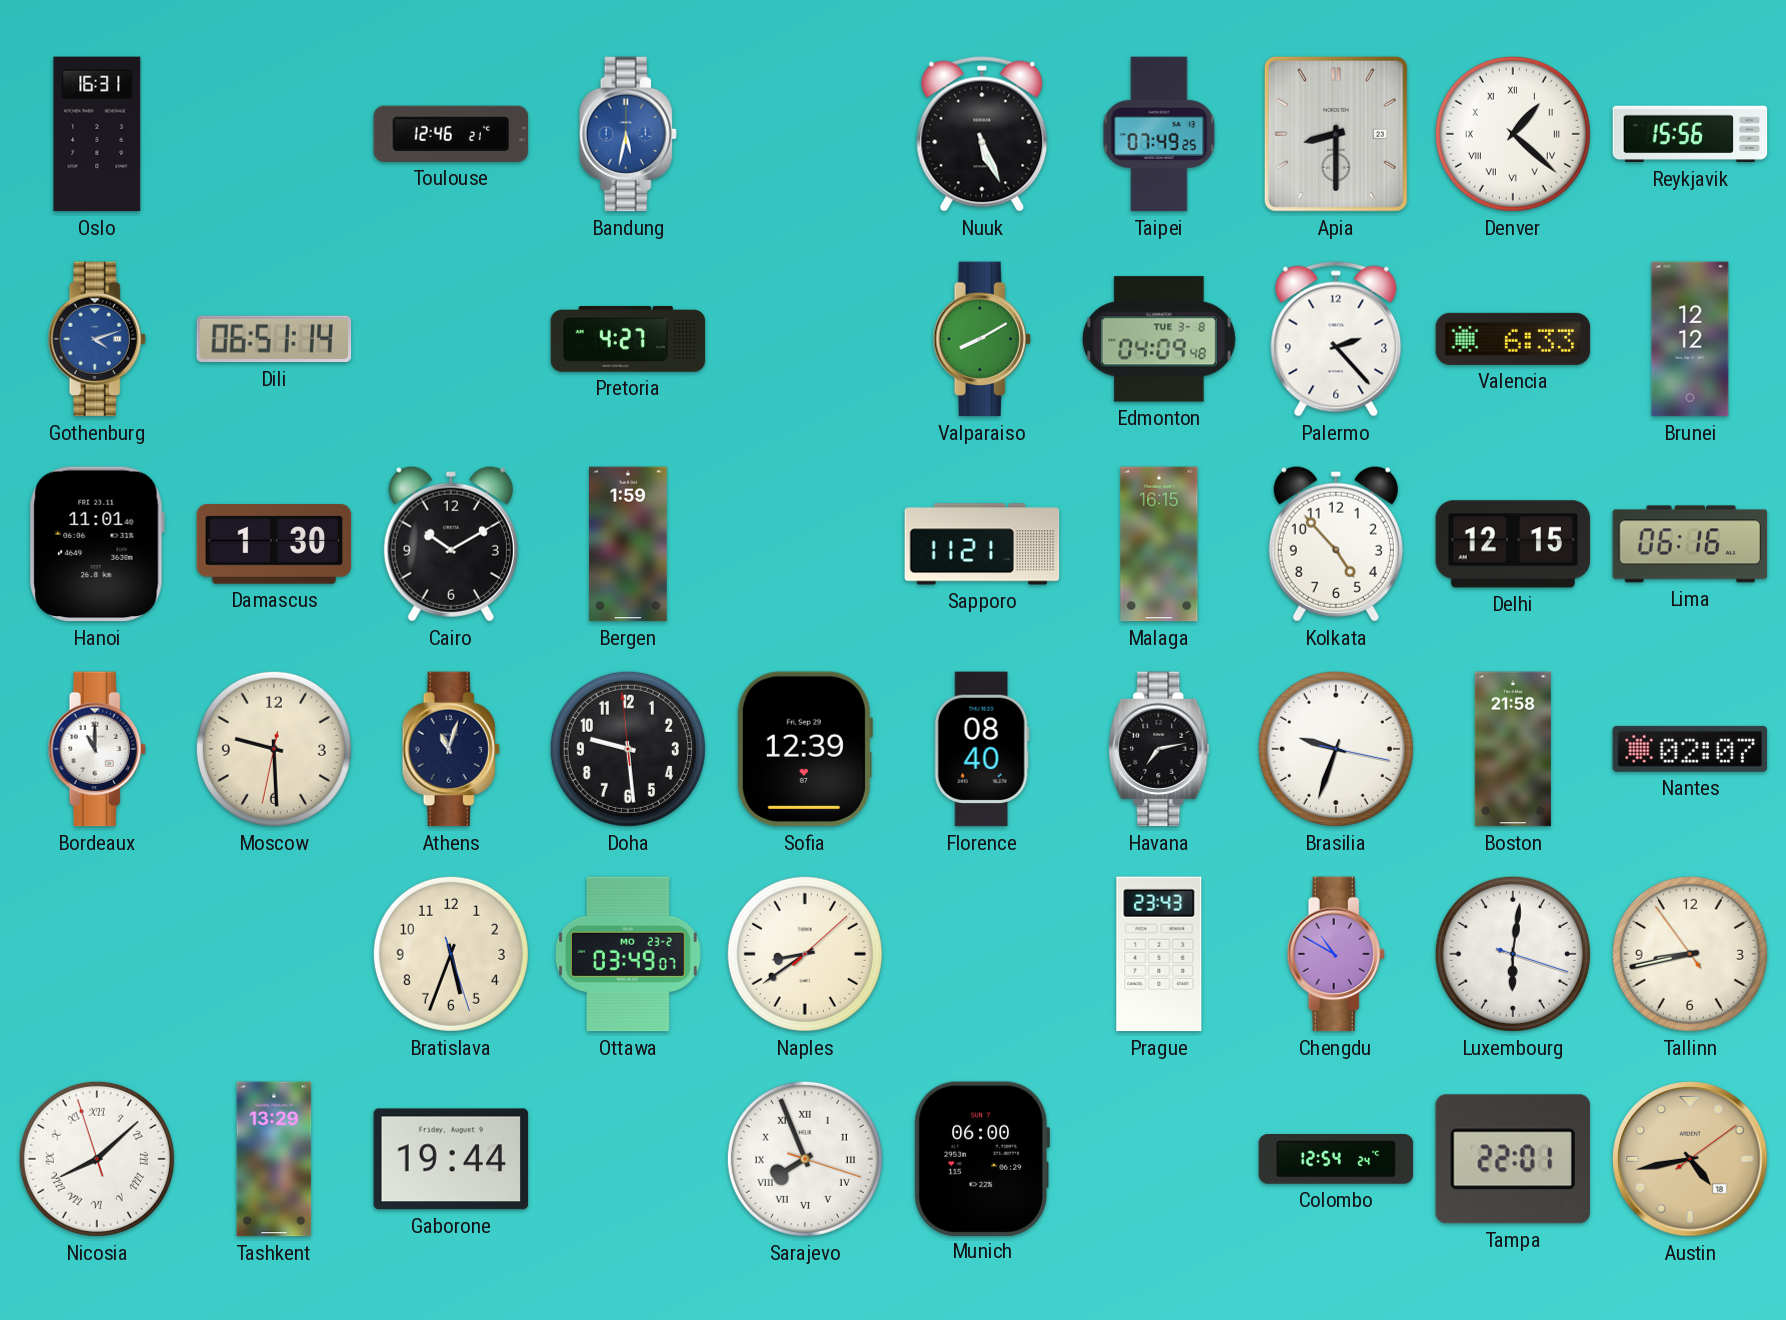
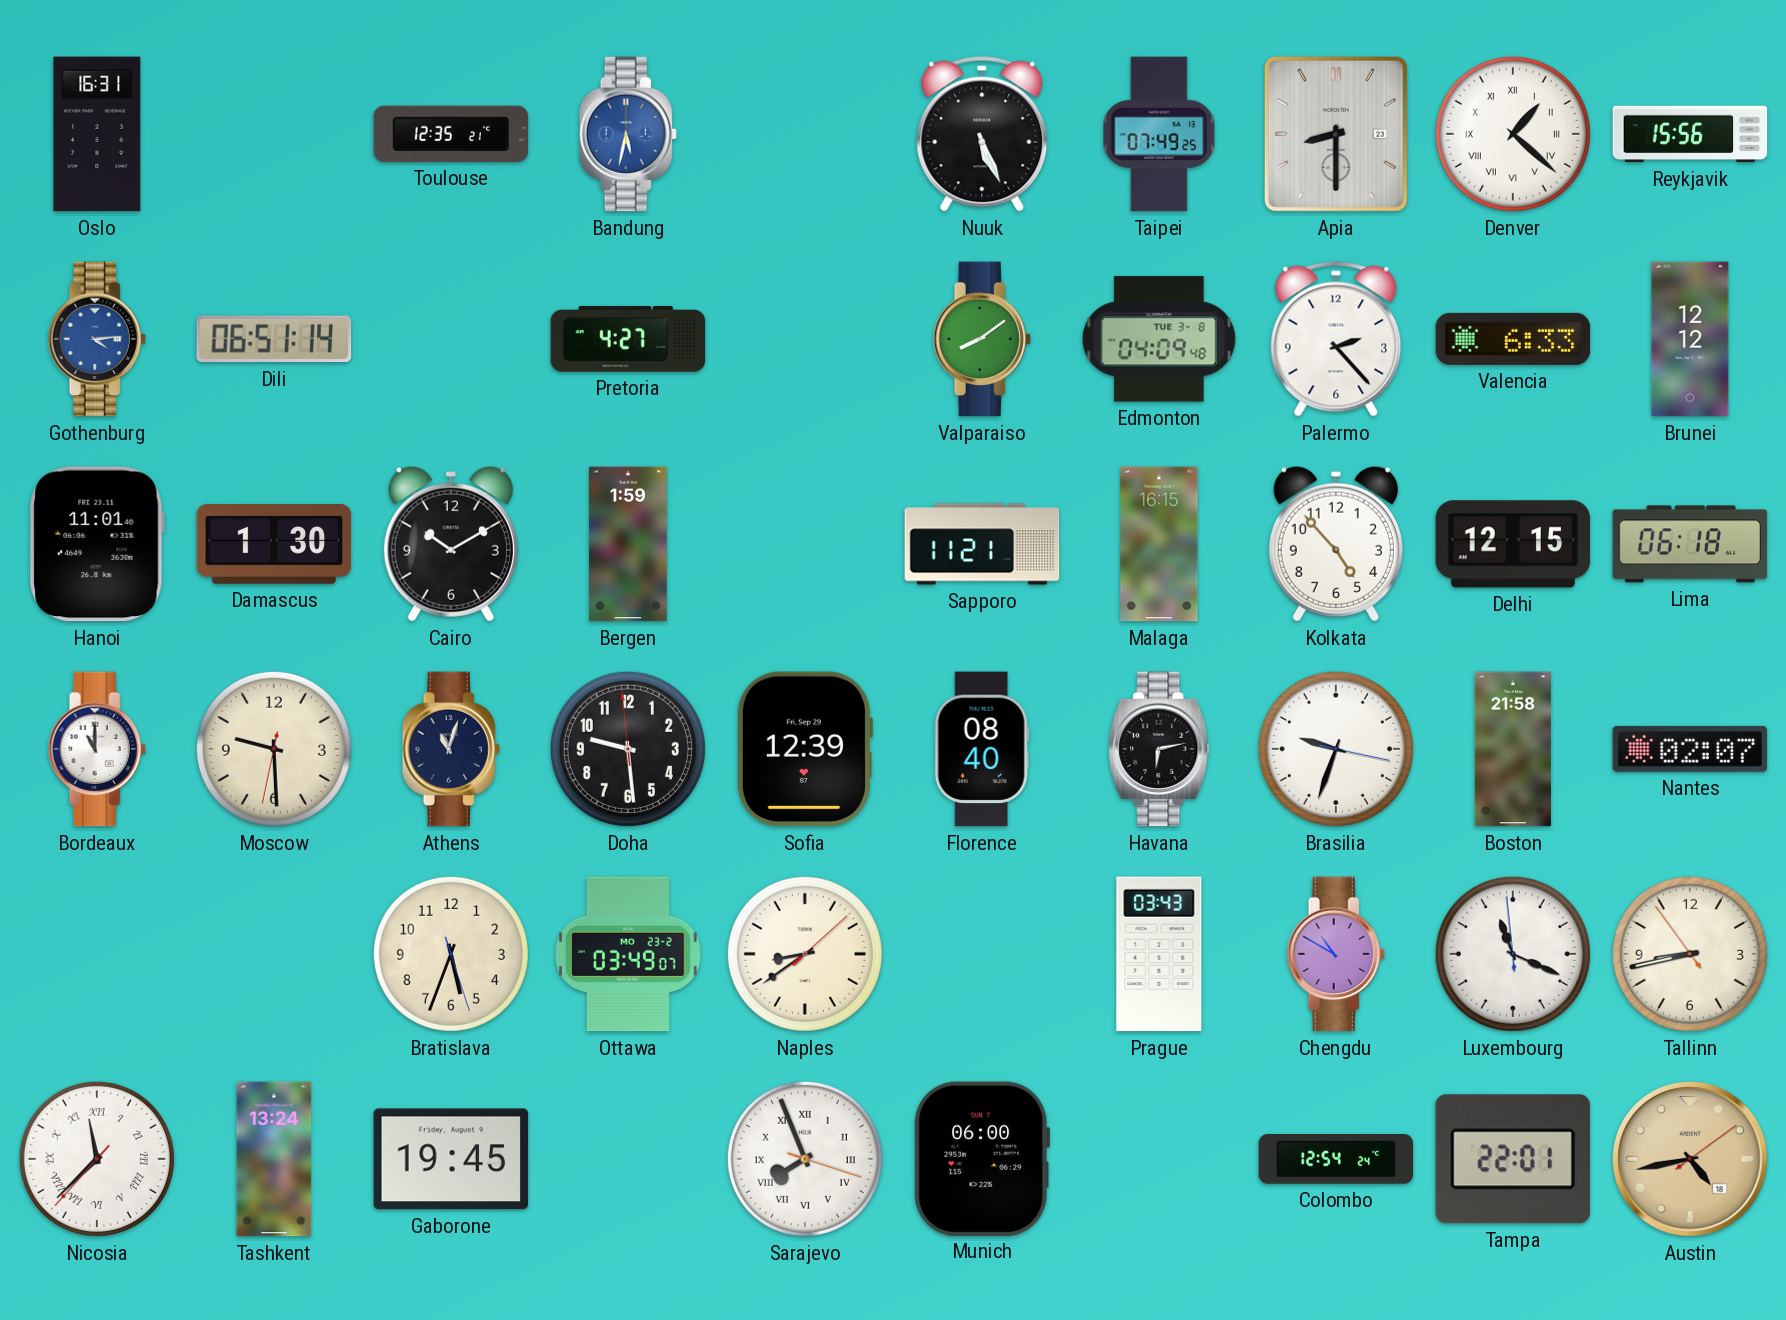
Toulouse: 12:46 -> 12:35
Gothenburg: 4:12 -> 4:14
Valparaiso: 8:10 -> 8:09
Lima: 06:16 -> 06:18
Havana: 7:13 -> 6:13
Prague: 23:43 -> 03:43
Luxembourg: 6:01 -> 11:18
Nicosia: 8:07 -> 11:37
Tashkent: 13:29 -> 13:24
Gaborone: 19:44 -> 19:45
